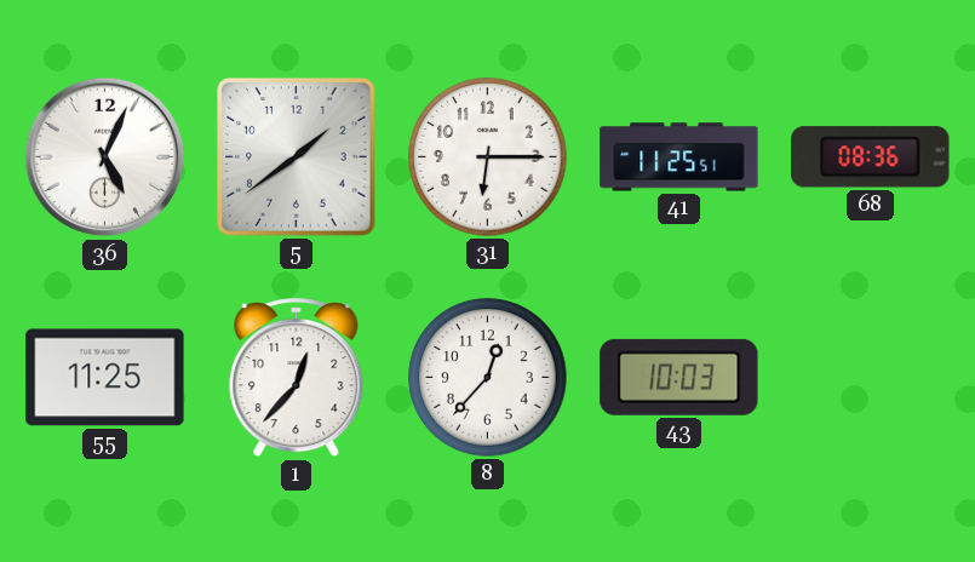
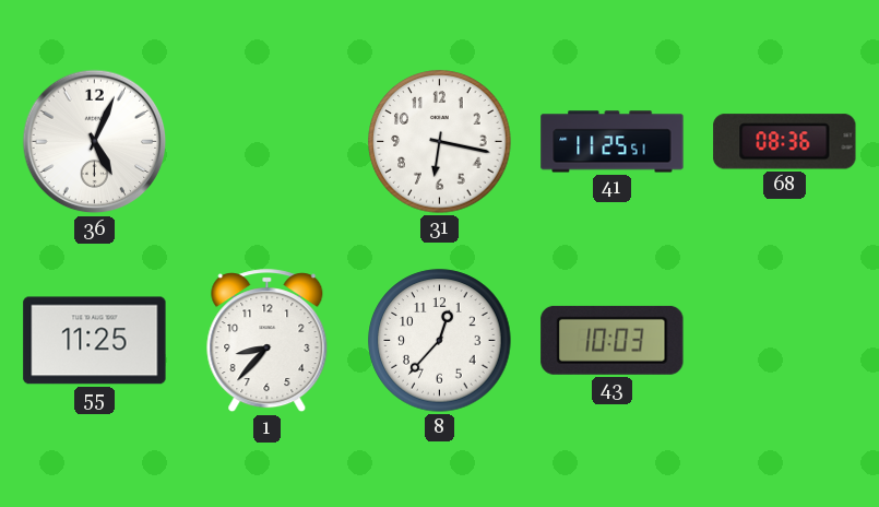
5: 1:39 -> none
31: 6:15 -> 6:17
1: 12:37 -> 8:37
